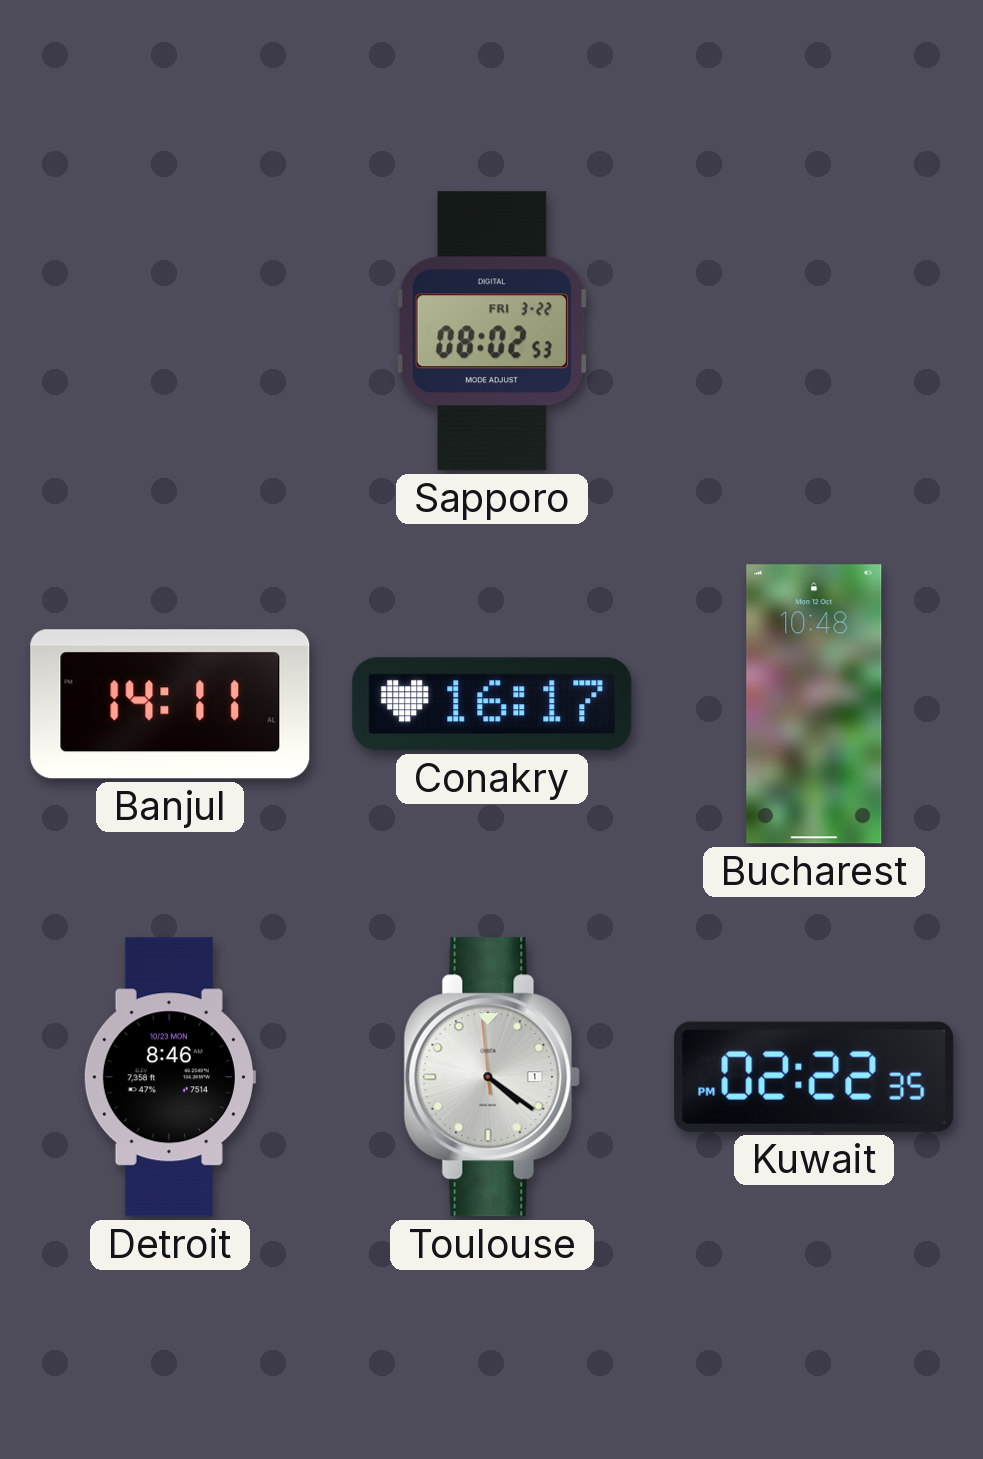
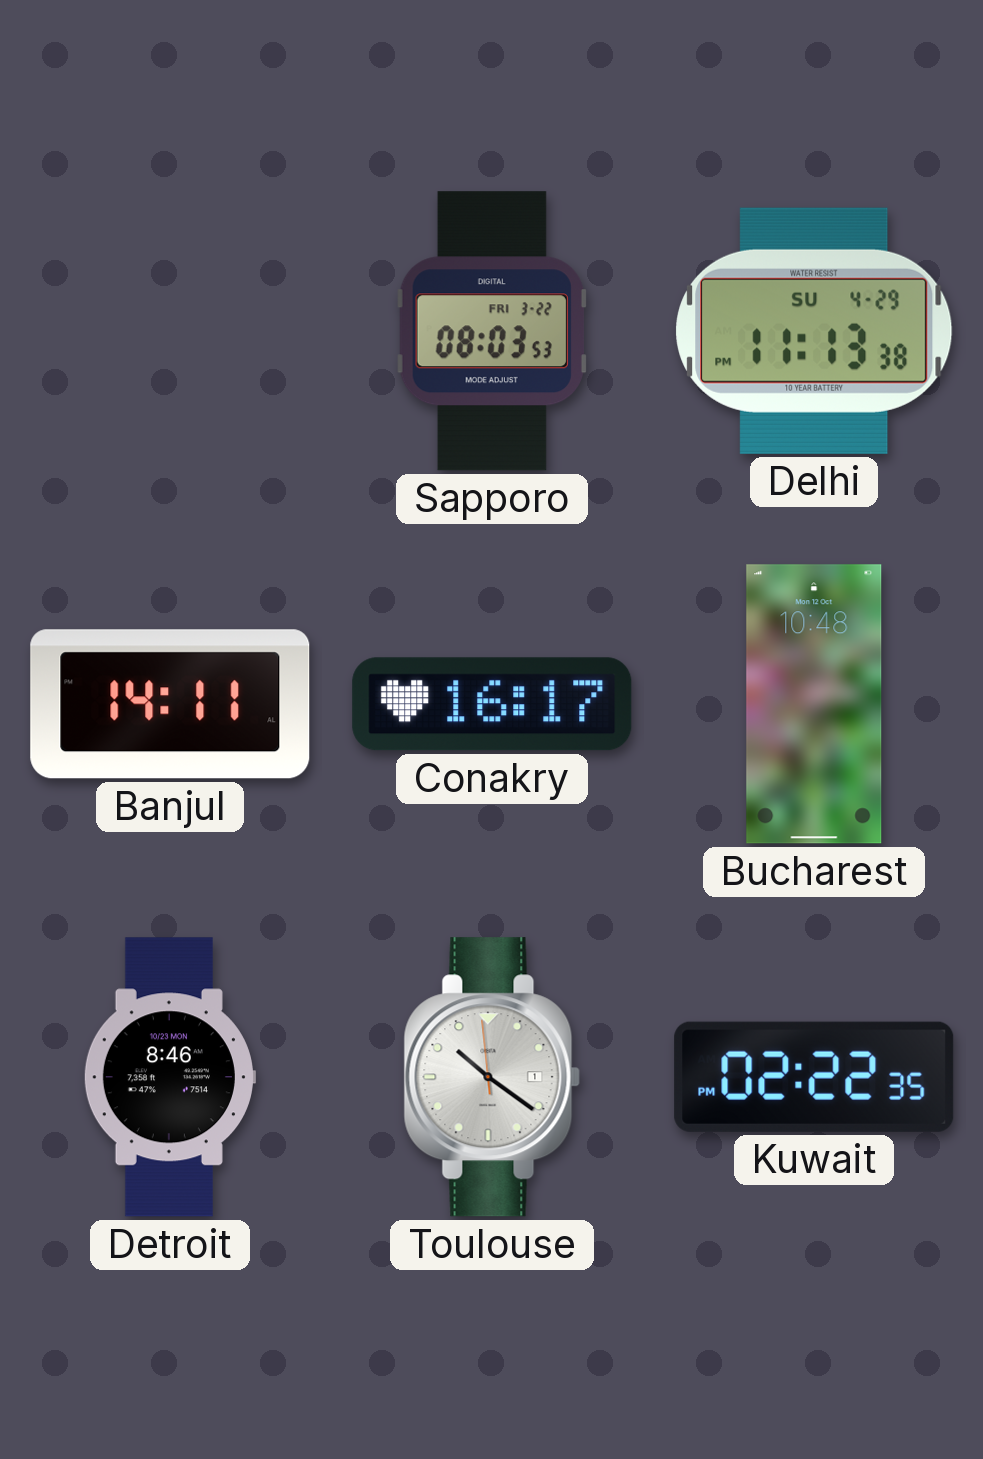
Sapporo: 08:02 -> 08:03
Delhi: none -> 11:13
Toulouse: 4:20 -> 10:20
